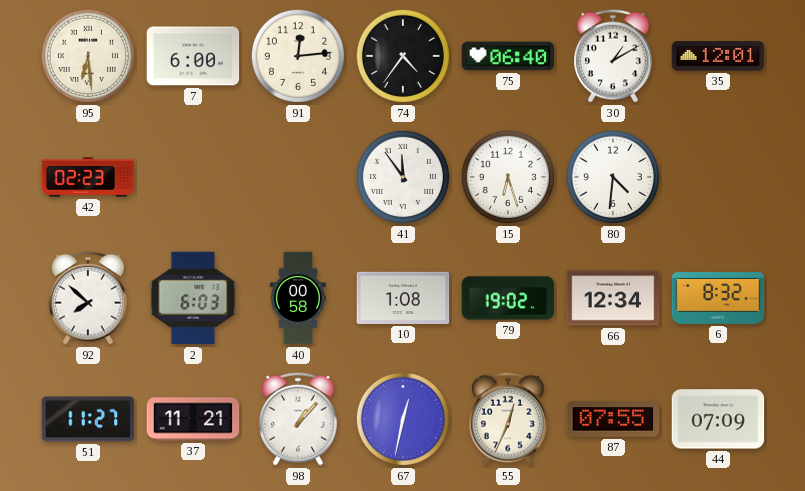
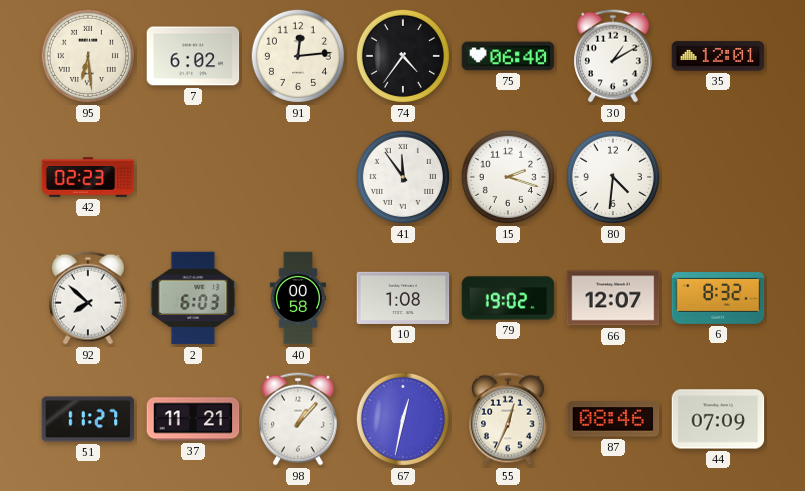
7: 6:00 -> 6:02
15: 6:27 -> 2:18
66: 12:34 -> 12:07
87: 07:55 -> 08:46
